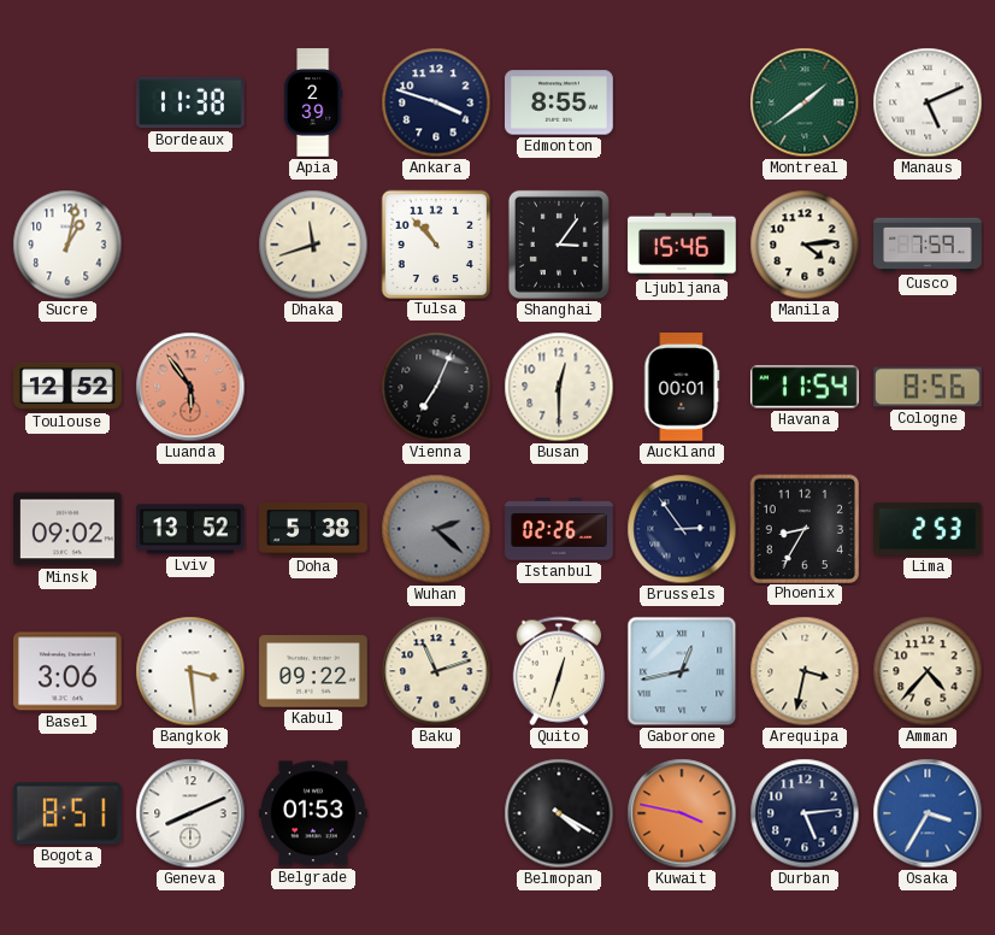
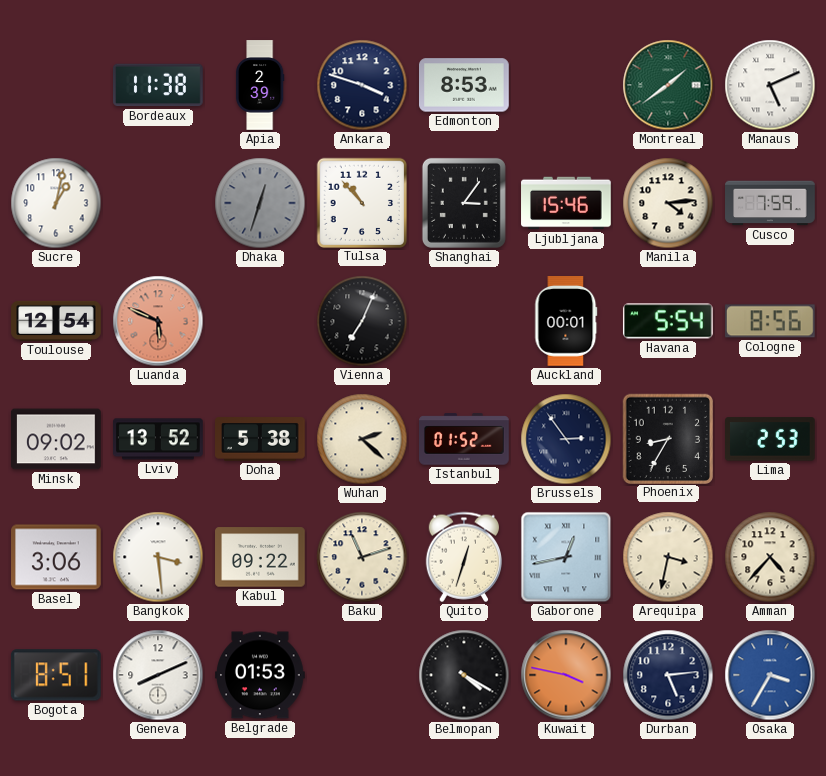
Edmonton: 8:55 -> 8:53
Dhaka: 11:42 -> 12:33
Dhaka dial: cream -> grey
Toulouse: 12:52 -> 12:54
Luanda: 5:54 -> 5:49
Busan: 12:30 -> none
Havana: 11:54 -> 5:54
Wuhan dial: grey -> cream
Istanbul: 02:26 -> 01:52
